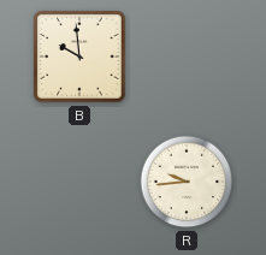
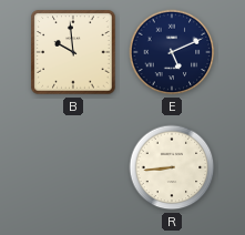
E: none -> 5:11
R: 9:44 -> 8:44
